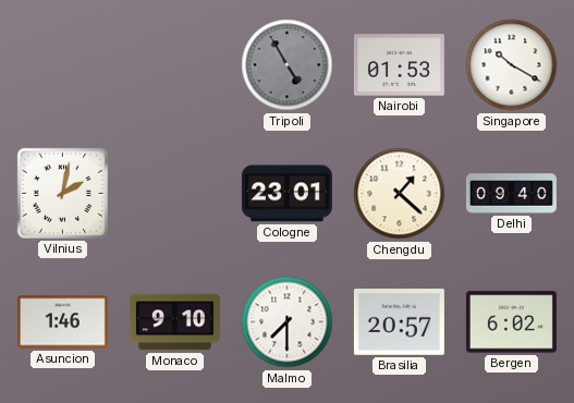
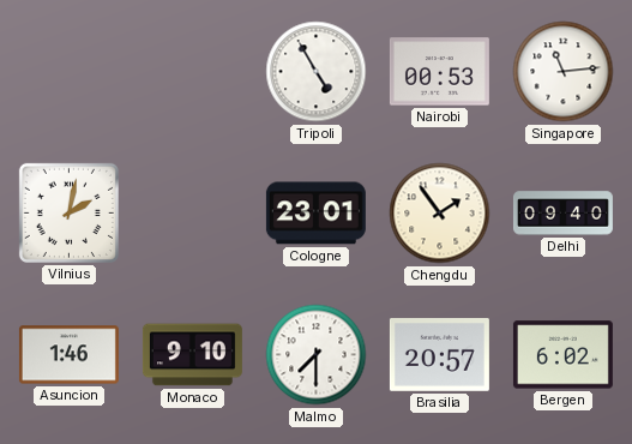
Tripoli dial: grey -> white
Nairobi: 01:53 -> 00:53
Singapore: 10:20 -> 11:14
Chengdu: 1:22 -> 1:54
